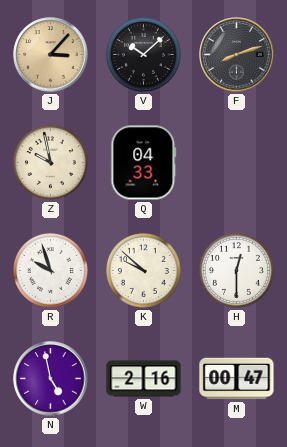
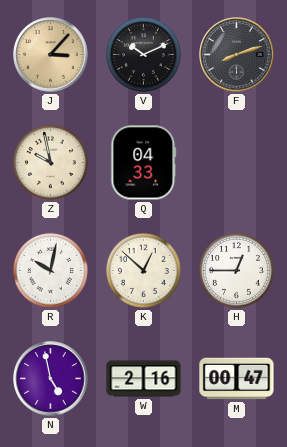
V: 10:08 -> 10:11
R: 9:57 -> 10:02
K: 9:52 -> 12:52
H: 12:30 -> 12:45
